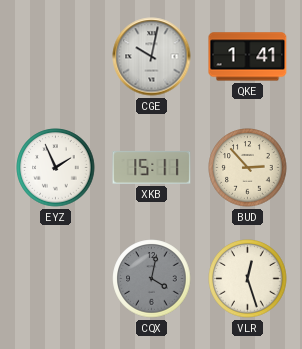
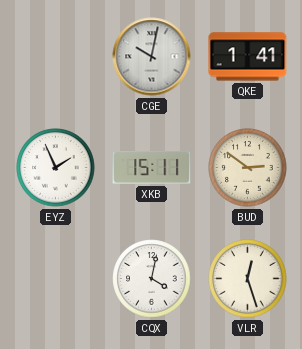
BUD: 2:53 -> 2:51
CQX dial: grey -> white
